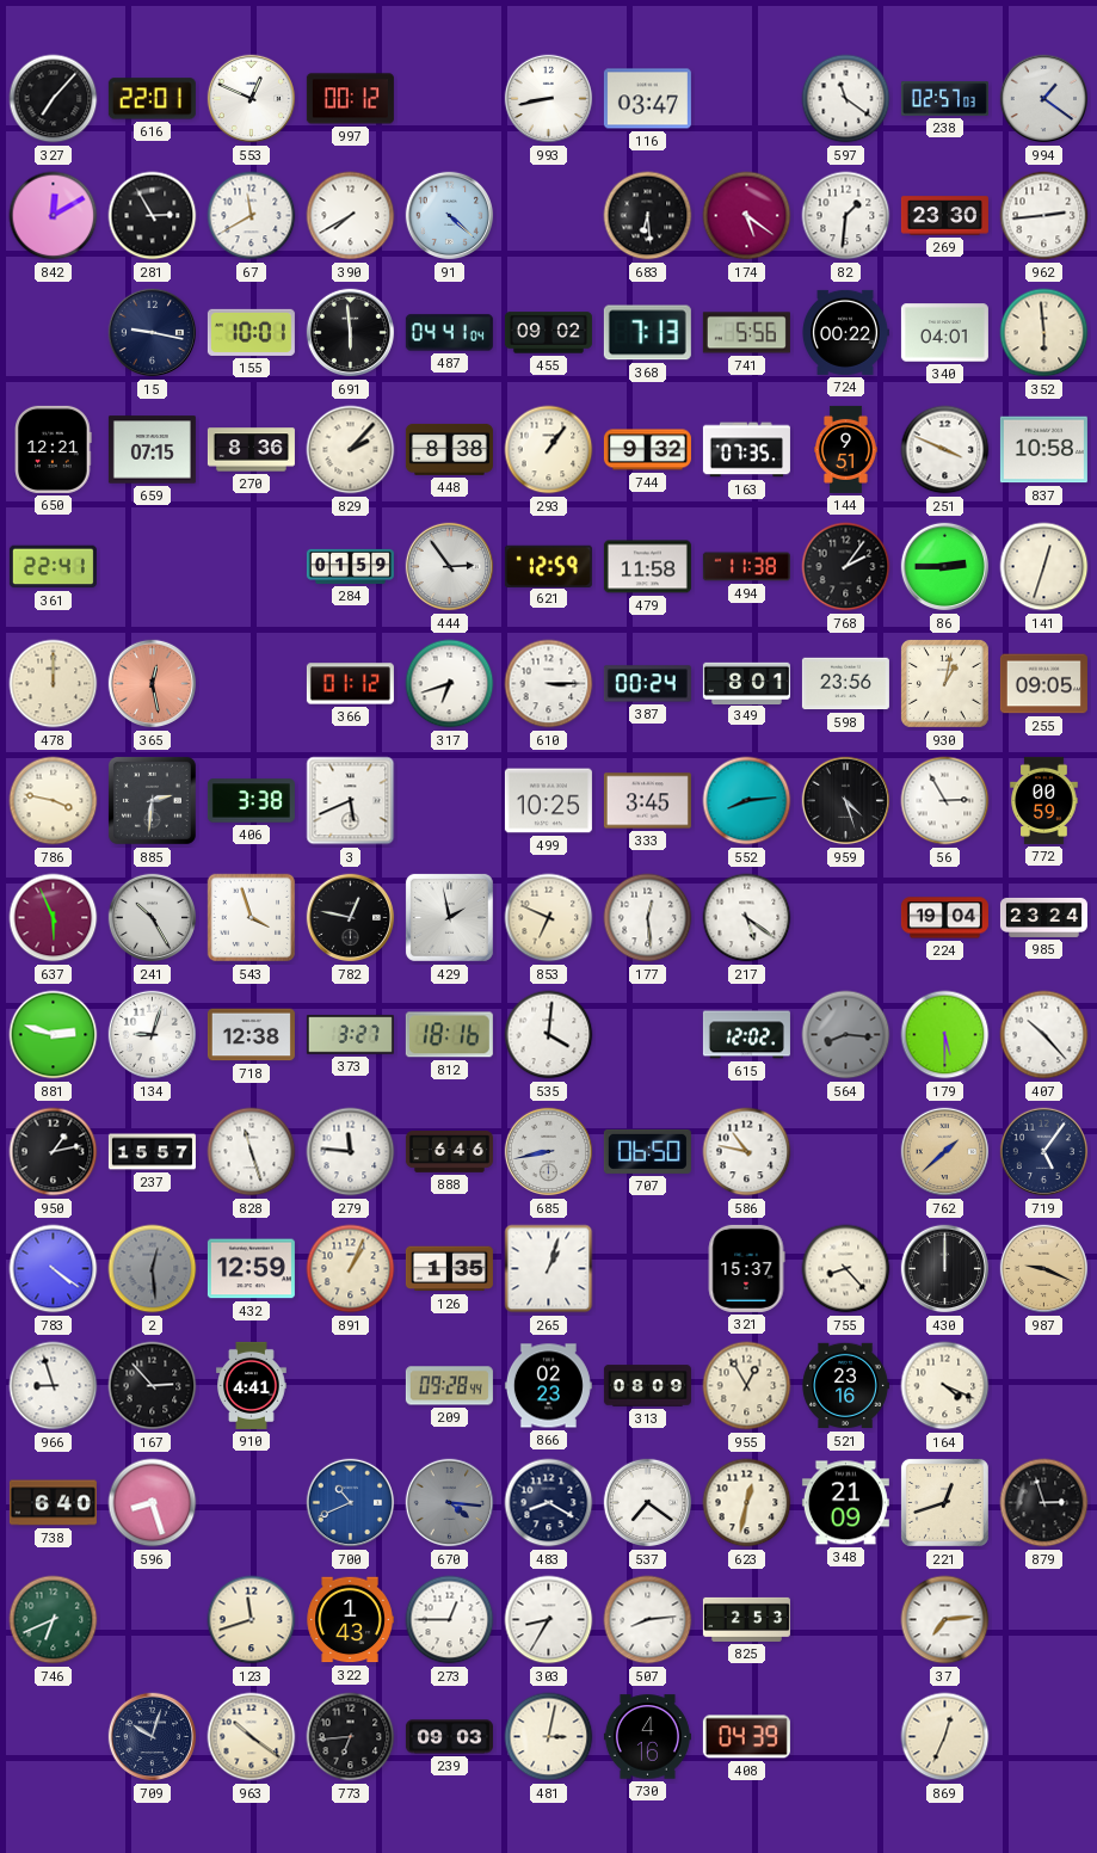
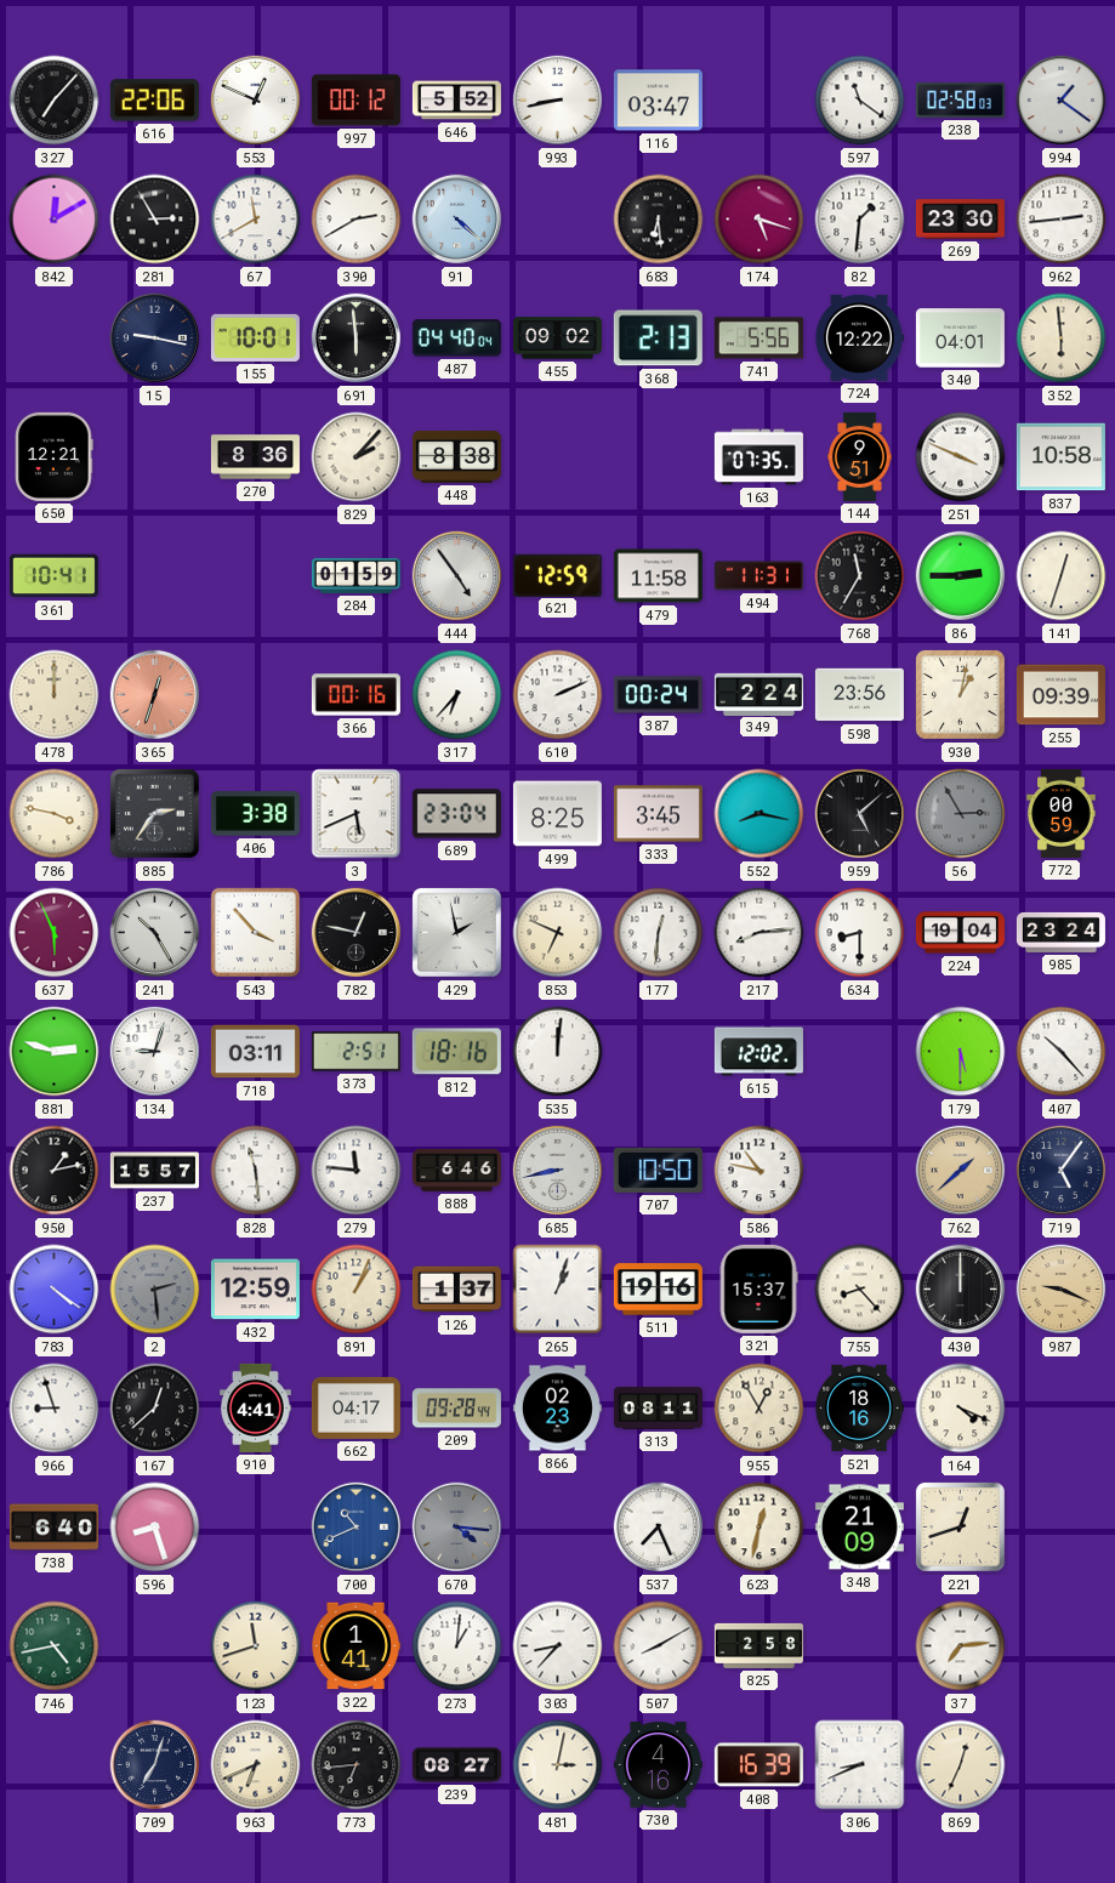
616: 22:01 -> 22:06
646: none -> 5:52
238: 02:57 -> 02:58
390: 7:40 -> 2:40
174: 5:21 -> 5:18
487: 04:41 -> 04:40
368: 7:13 -> 2:13
724: 00:22 -> 12:22
659: 07:15 -> none
293: 1:06 -> none
744: 9:32 -> none
361: 22:41 -> 10:41
444: 2:54 -> 4:54
494: 11:38 -> 11:31
768: 2:06 -> 11:35
365: 12:28 -> 12:33
366: 01:12 -> 00:16
317: 6:42 -> 6:37
610: 3:15 -> 2:11
349: 8:01 -> 2:24
255: 09:05 -> 09:39
885: 2:31 -> 2:36
689: none -> 23:04
499: 10:25 -> 8:25
552: 8:14 -> 8:17
959: 4:27 -> 5:08
56 dial: white -> grey
543: 3:57 -> 3:53
177: 12:29 -> 12:31
217: 5:21 -> 8:14
634: none -> 8:30
718: 12:38 -> 03:11
373: 3:27 -> 2:51
535: 4:01 -> 12:01
564: 8:16 -> none
828: 11:27 -> 11:29
707: 06:50 -> 10:50
2: 12:29 -> 2:29
126: 1:35 -> 1:37
511: none -> 19:16
167: 2:53 -> 12:38
662: none -> 04:17
313: 08:09 -> 08:11
521: 23:16 -> 18:16
483: 8:20 -> none
537: 7:21 -> 7:26
879: 2:57 -> none
746: 6:41 -> 4:43
322: 1:43 -> 1:41
273: 12:45 -> 1:01
303: 8:35 -> 8:37
507: 8:14 -> 8:10
825: 2:53 -> 2:58
709: 10:03 -> 7:03
963: 10:21 -> 6:41
239: 09:03 -> 08:27
408: 04:39 -> 16:39
306: none -> 8:41
